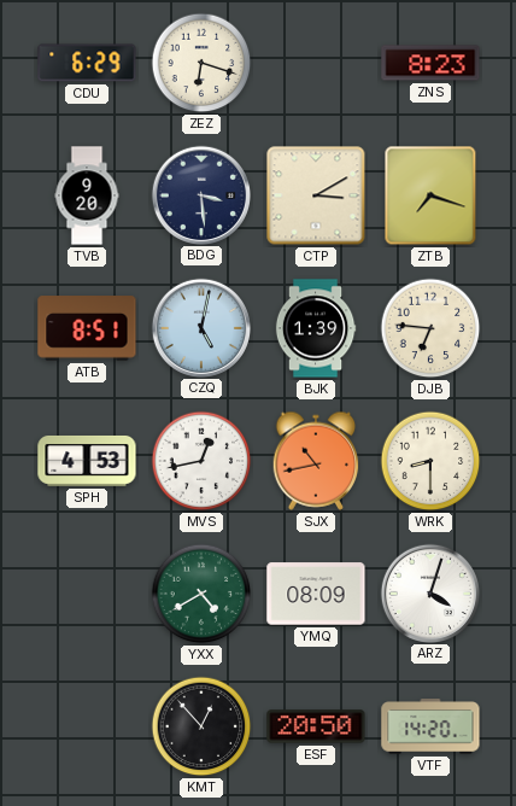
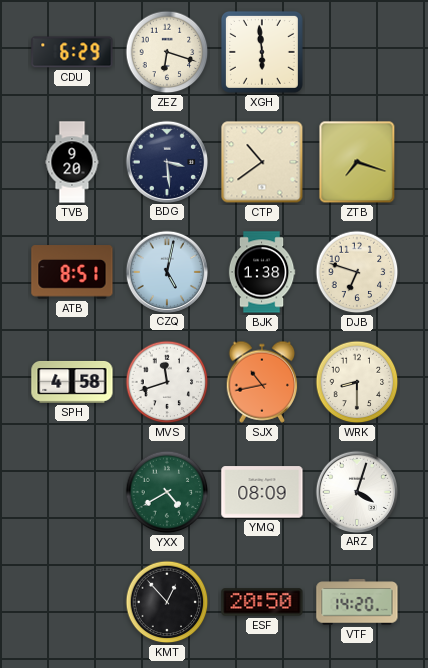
XGH: none -> 5:59
ZNS: 8:23 -> none
CTP: 3:10 -> 10:39
BJK: 1:39 -> 1:38
DJB: 6:46 -> 6:48
SPH: 4:53 -> 4:58
MVS: 12:43 -> 11:42
